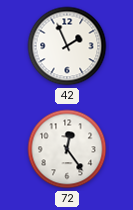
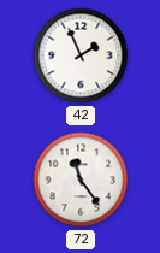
72: 12:24 -> 11:24
